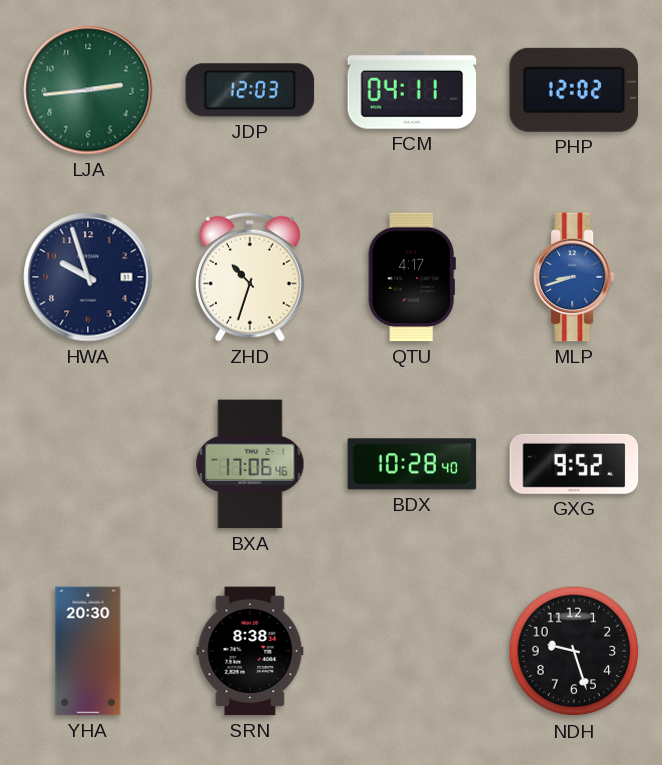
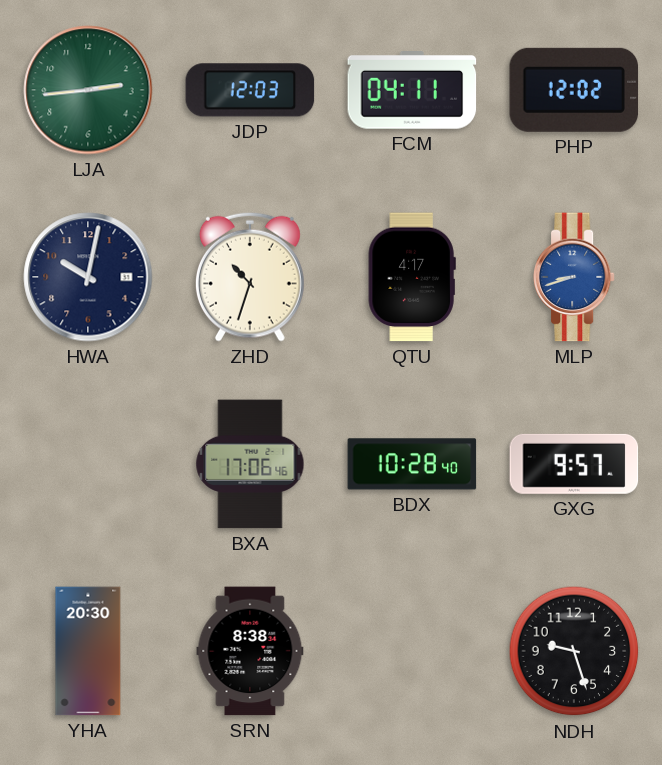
HWA: 9:57 -> 10:02
GXG: 9:52 -> 9:57
